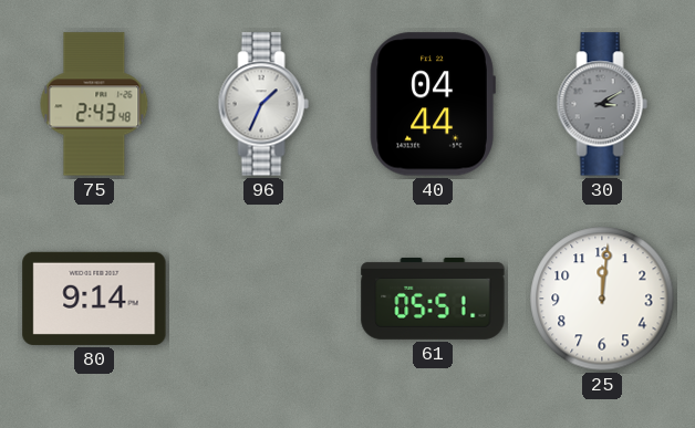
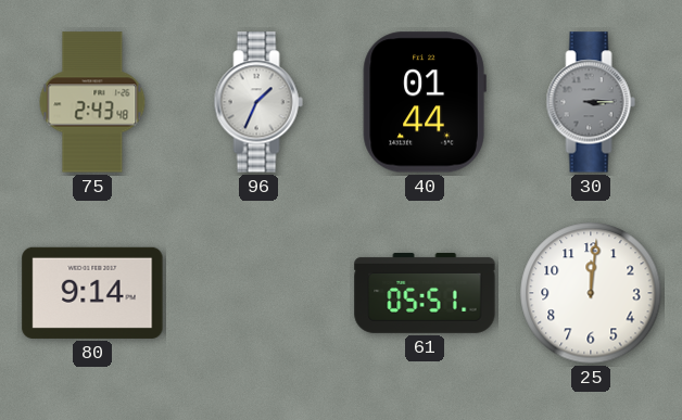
40: 04:44 -> 01:44
30: 3:10 -> 3:15
